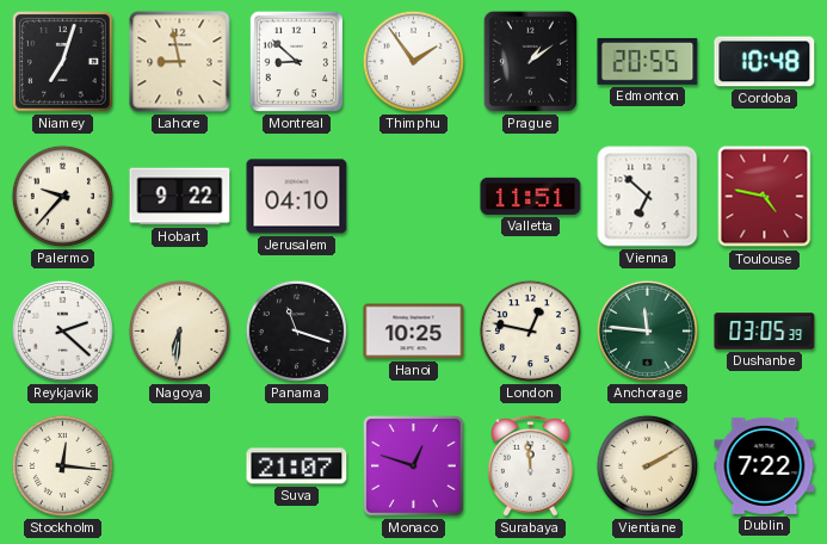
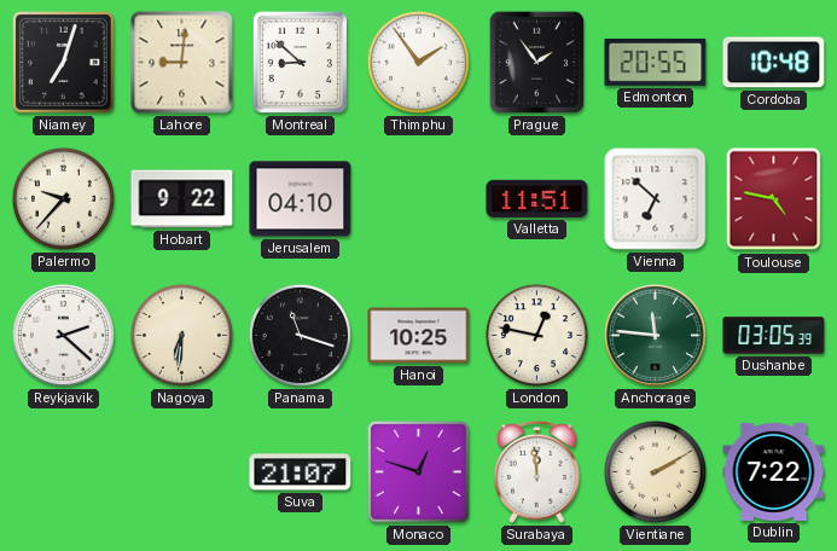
Lahore: 8:58 -> 9:01
Prague: 1:09 -> 1:54
Stockholm: 12:16 -> none
